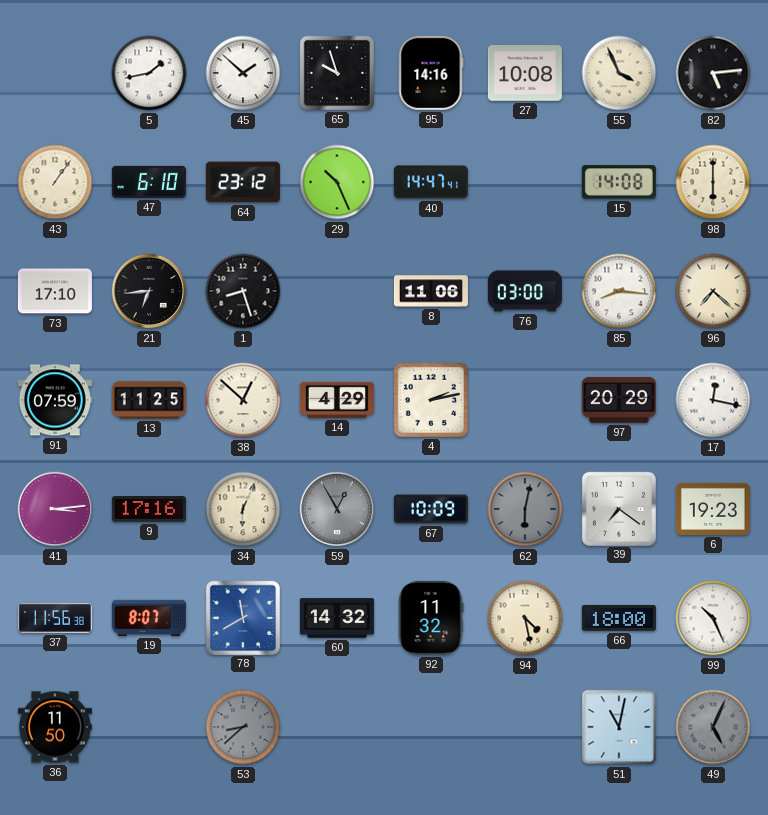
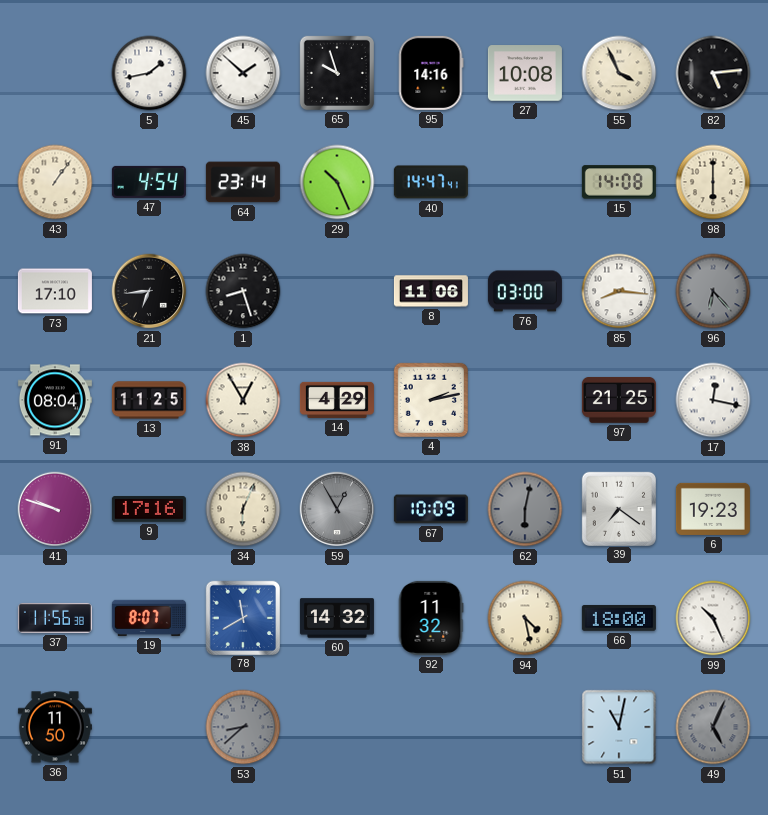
47: 6:10 -> 4:54
64: 23:12 -> 23:14
96: 7:22 -> 6:23
96 dial: cream -> grey
91: 07:59 -> 08:04
38: 12:52 -> 12:55
97: 20:29 -> 21:25
41: 3:14 -> 9:48
